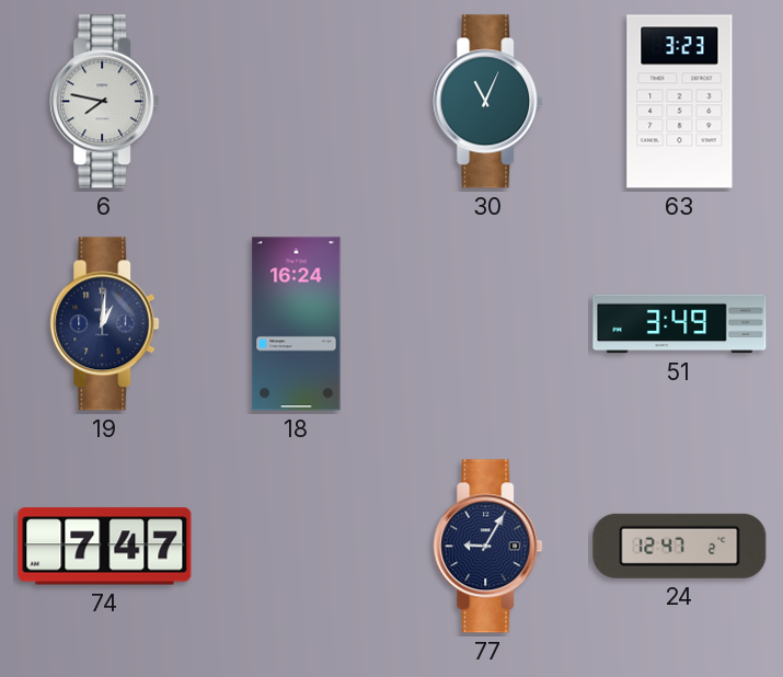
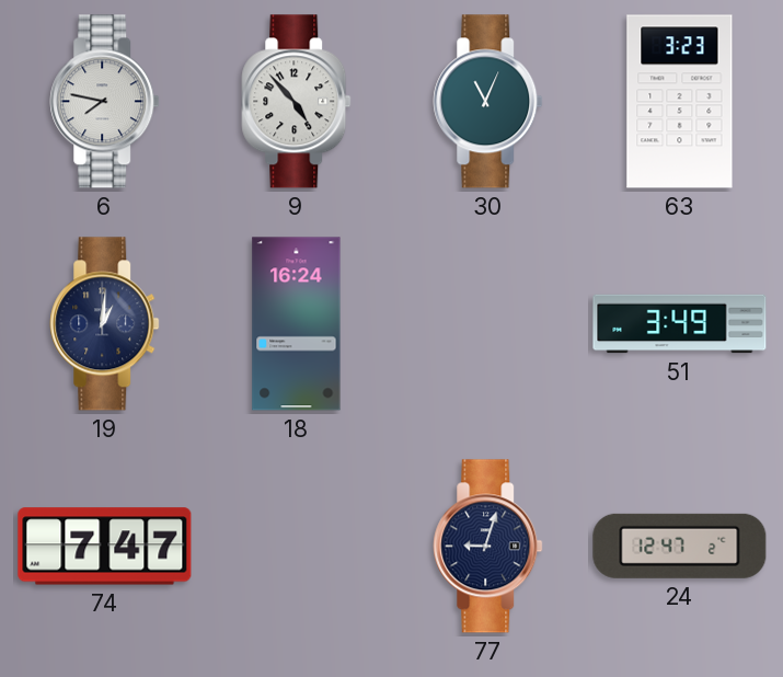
9: none -> 4:53
77: 9:05 -> 9:03
